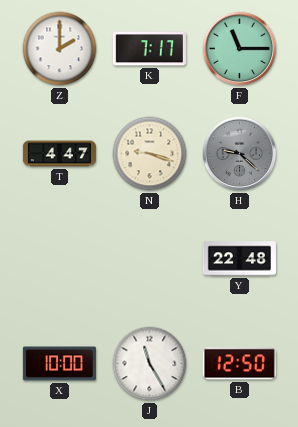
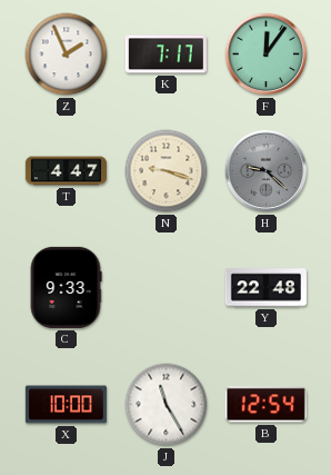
Z: 2:00 -> 1:56
F: 11:15 -> 12:06
C: none -> 9:33
B: 12:50 -> 12:54
